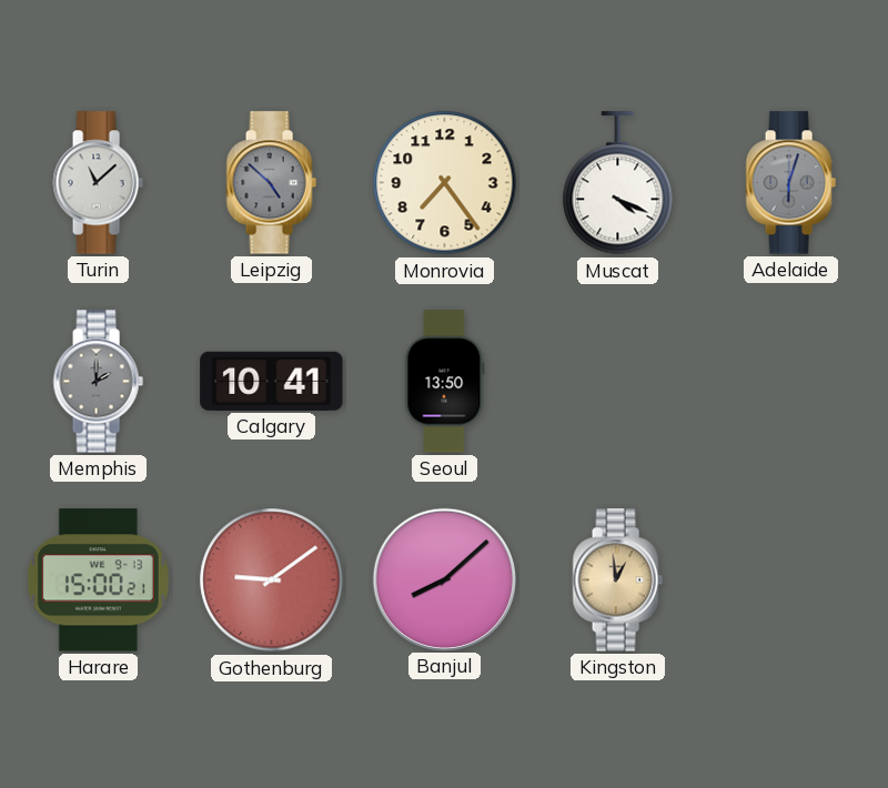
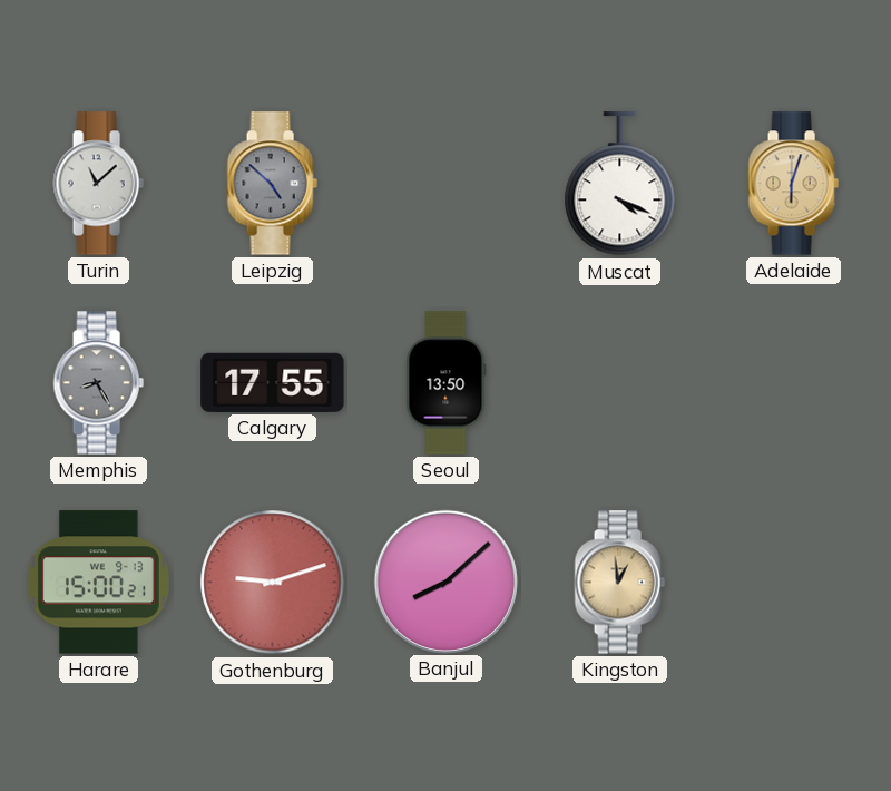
Monrovia: 7:24 -> none
Adelaide dial: grey -> champagne
Memphis: 2:00 -> 8:25
Calgary: 10:41 -> 17:55
Gothenburg: 9:09 -> 9:12
